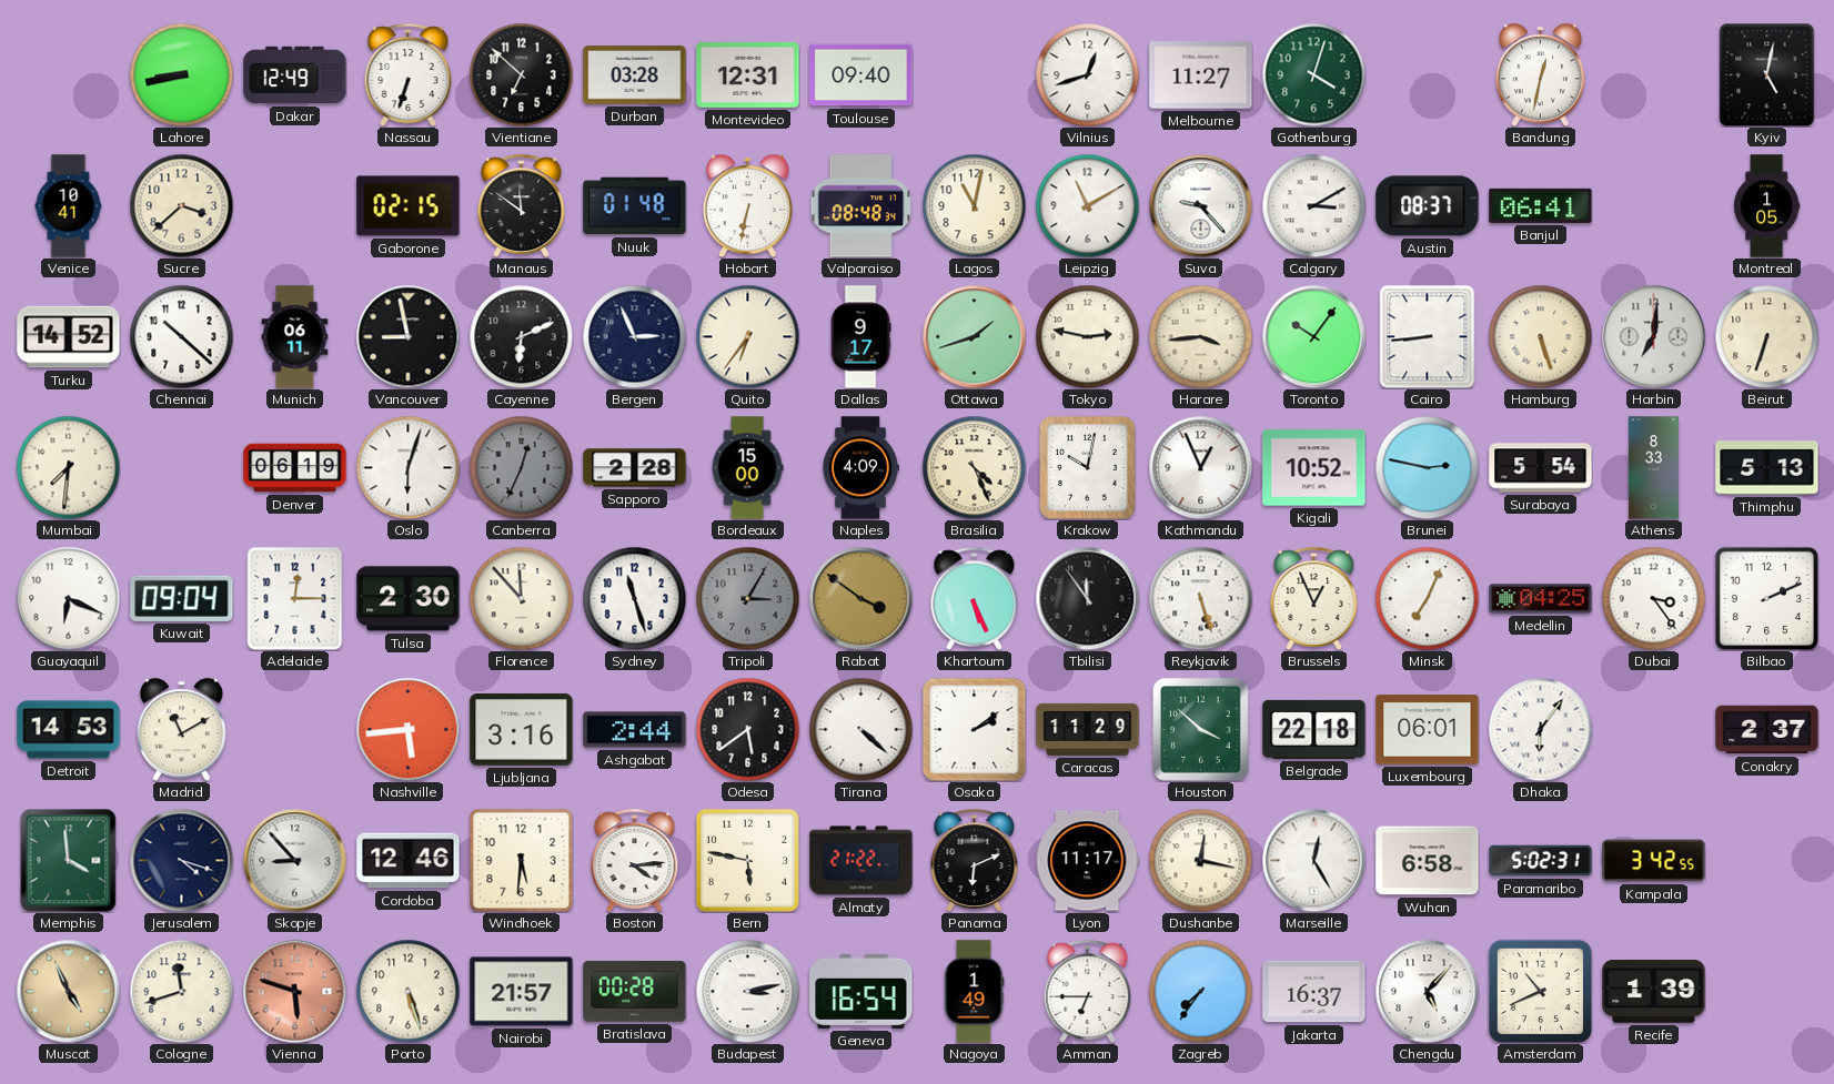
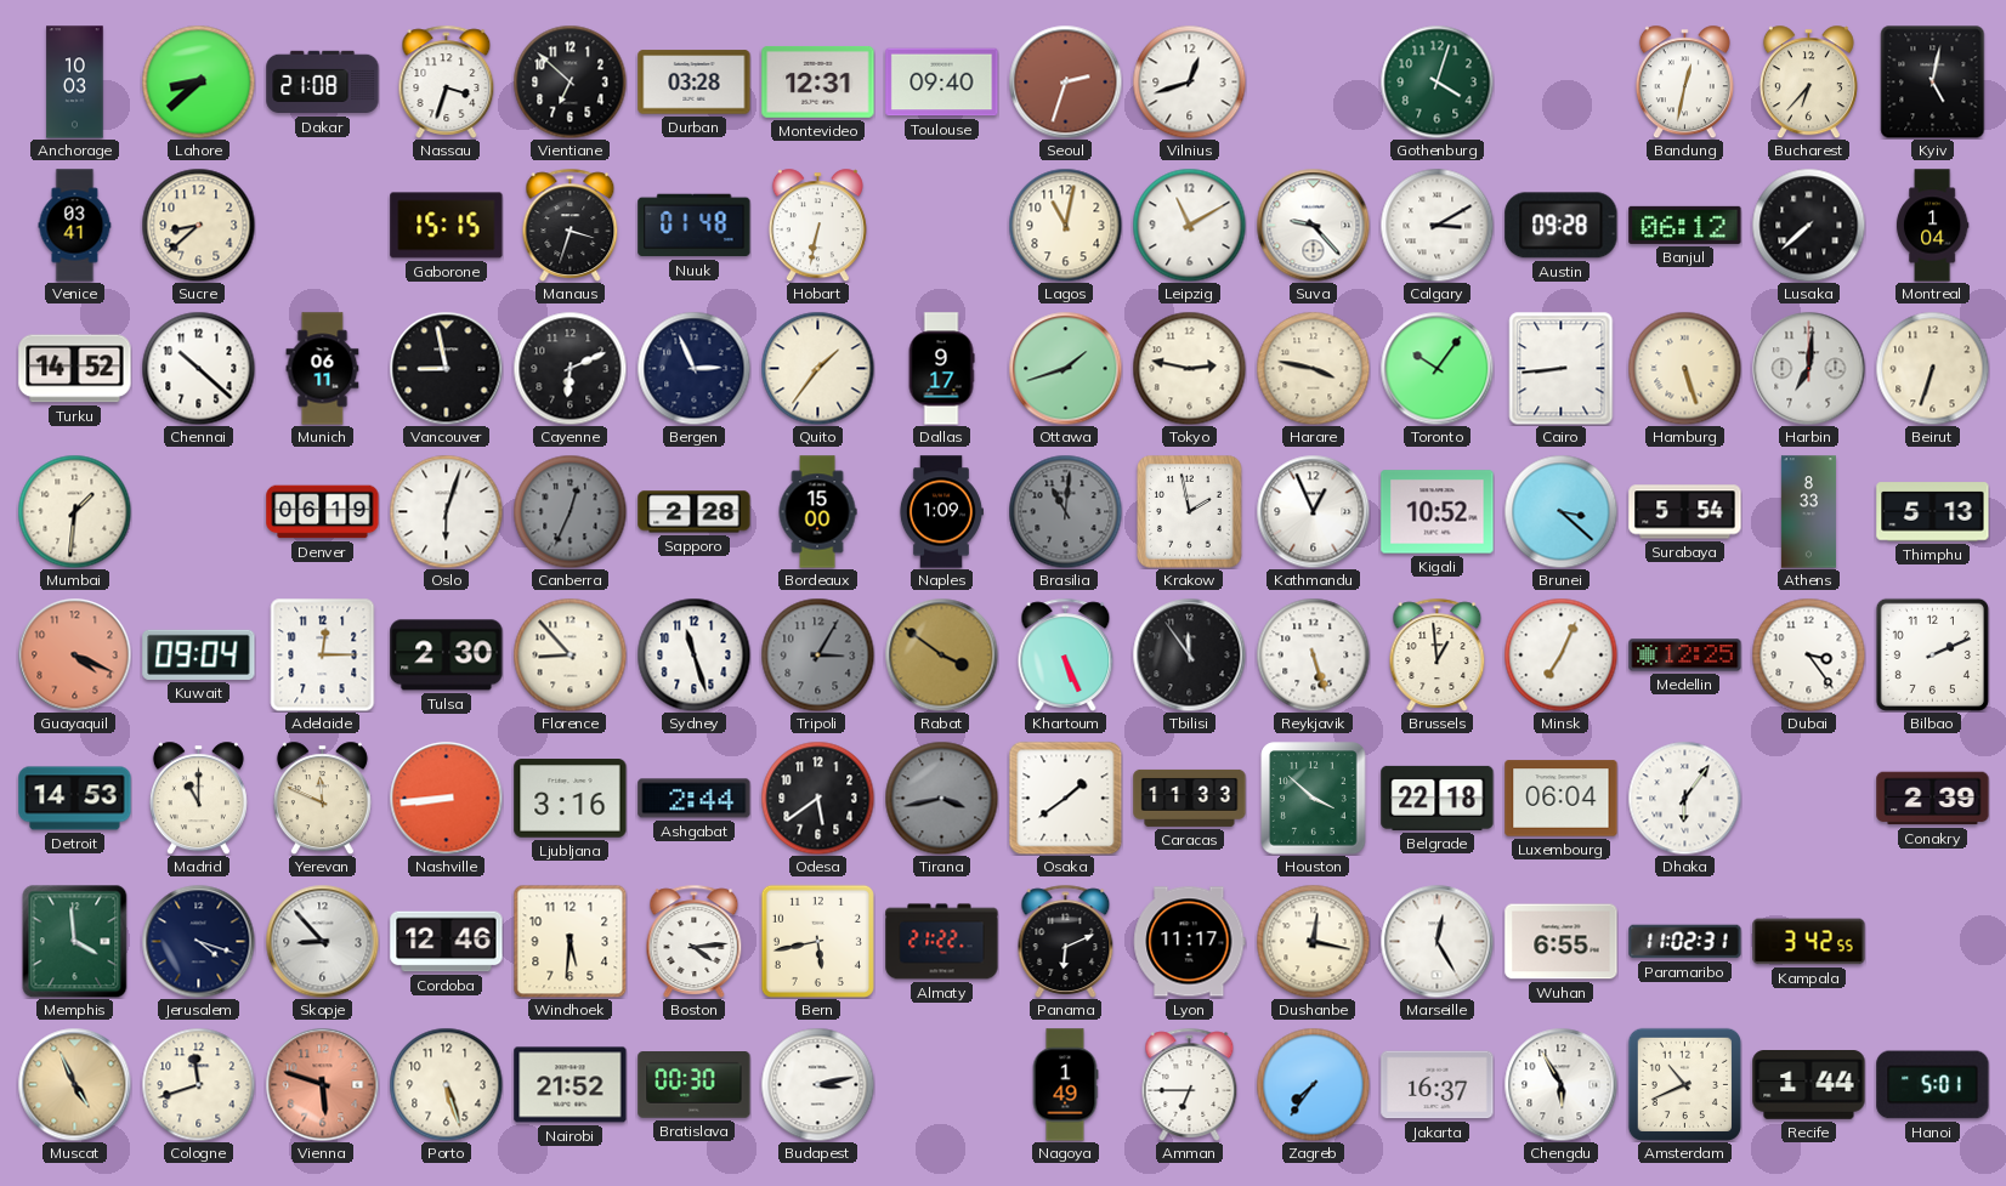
Anchorage: none -> 10:03
Lahore: 8:43 -> 8:38
Dakar: 12:49 -> 21:08
Nassau: 6:33 -> 3:33
Seoul: none -> 2:33
Melbourne: 11:27 -> none
Bucharest: none -> 6:37
Venice: 10:41 -> 03:41
Sucre: 3:38 -> 8:38
Gaborone: 02:15 -> 15:15
Manaus: 11:51 -> 3:33
Valparaiso: 08:48 -> none
Austin: 08:37 -> 09:28
Banjul: 06:41 -> 06:12
Lusaka: none -> 7:38
Montreal: 1:05 -> 1:04
Quito: 6:36 -> 1:36
Harare: 3:44 -> 3:47
Mumbai: 7:31 -> 1:31
Naples: 4:09 -> 1:09
Brasilia: 4:26 -> 11:01
Brasilia dial: cream -> grey
Krakow: 10:02 -> 1:58
Brunei: 2:47 -> 3:22
Guayaquil: 6:19 -> 4:19
Guayaquil dial: white -> salmon
Florence: 11:53 -> 8:53
Brussels: 12:56 -> 12:59
Medellin: 04:25 -> 12:25
Madrid: 11:10 -> 11:00
Yerevan: none -> 11:49
Nashville: 5:44 -> 8:44
Tirana: 4:22 -> 3:43
Tirana dial: white -> grey
Osaka: 2:09 -> 1:39
Caracas: 11:29 -> 11:33
Luxembourg: 06:01 -> 06:04
Conakry: 2:37 -> 2:39
Bern: 5:47 -> 5:43
Wuhan: 6:58 -> 6:55
Paramaribo: 5:02 -> 11:02
Nairobi: 21:57 -> 21:52
Bratislava: 00:28 -> 00:30
Geneva: 16:54 -> none
Chengdu: 5:07 -> 5:55
Recife: 1:39 -> 1:44
Hanoi: none -> 5:01
